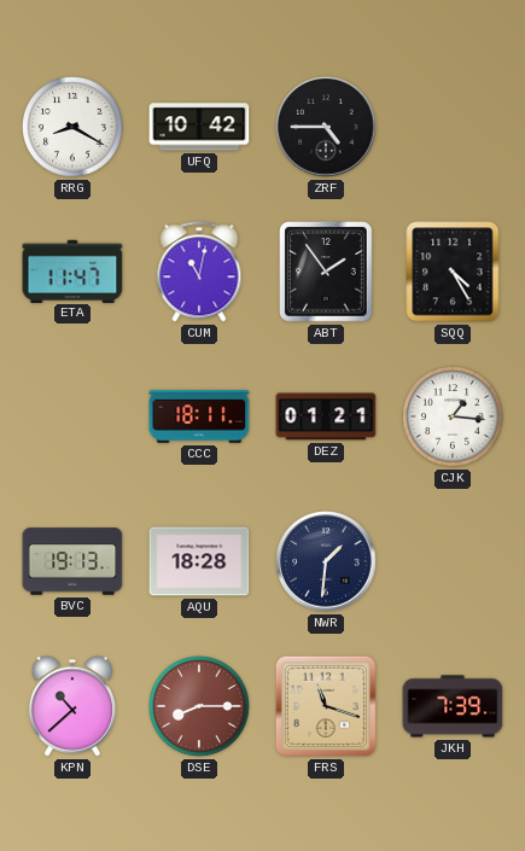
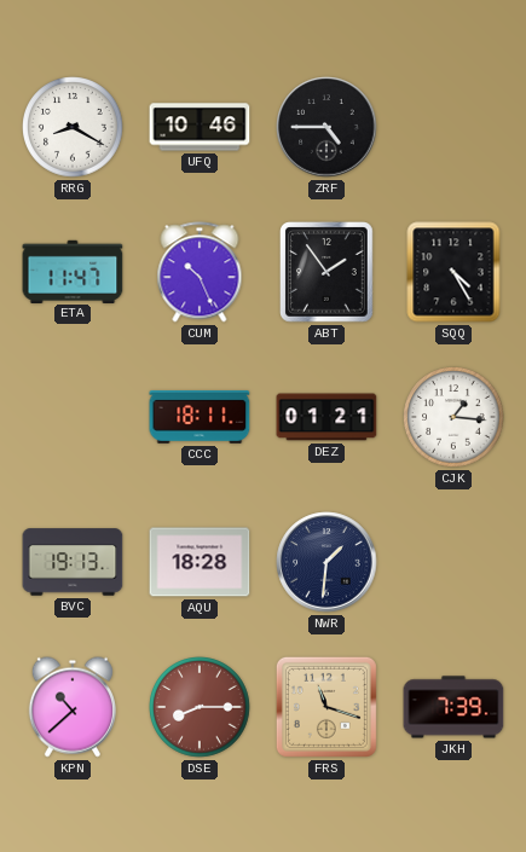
UFQ: 10:42 -> 10:46
CUM: 11:02 -> 10:26
